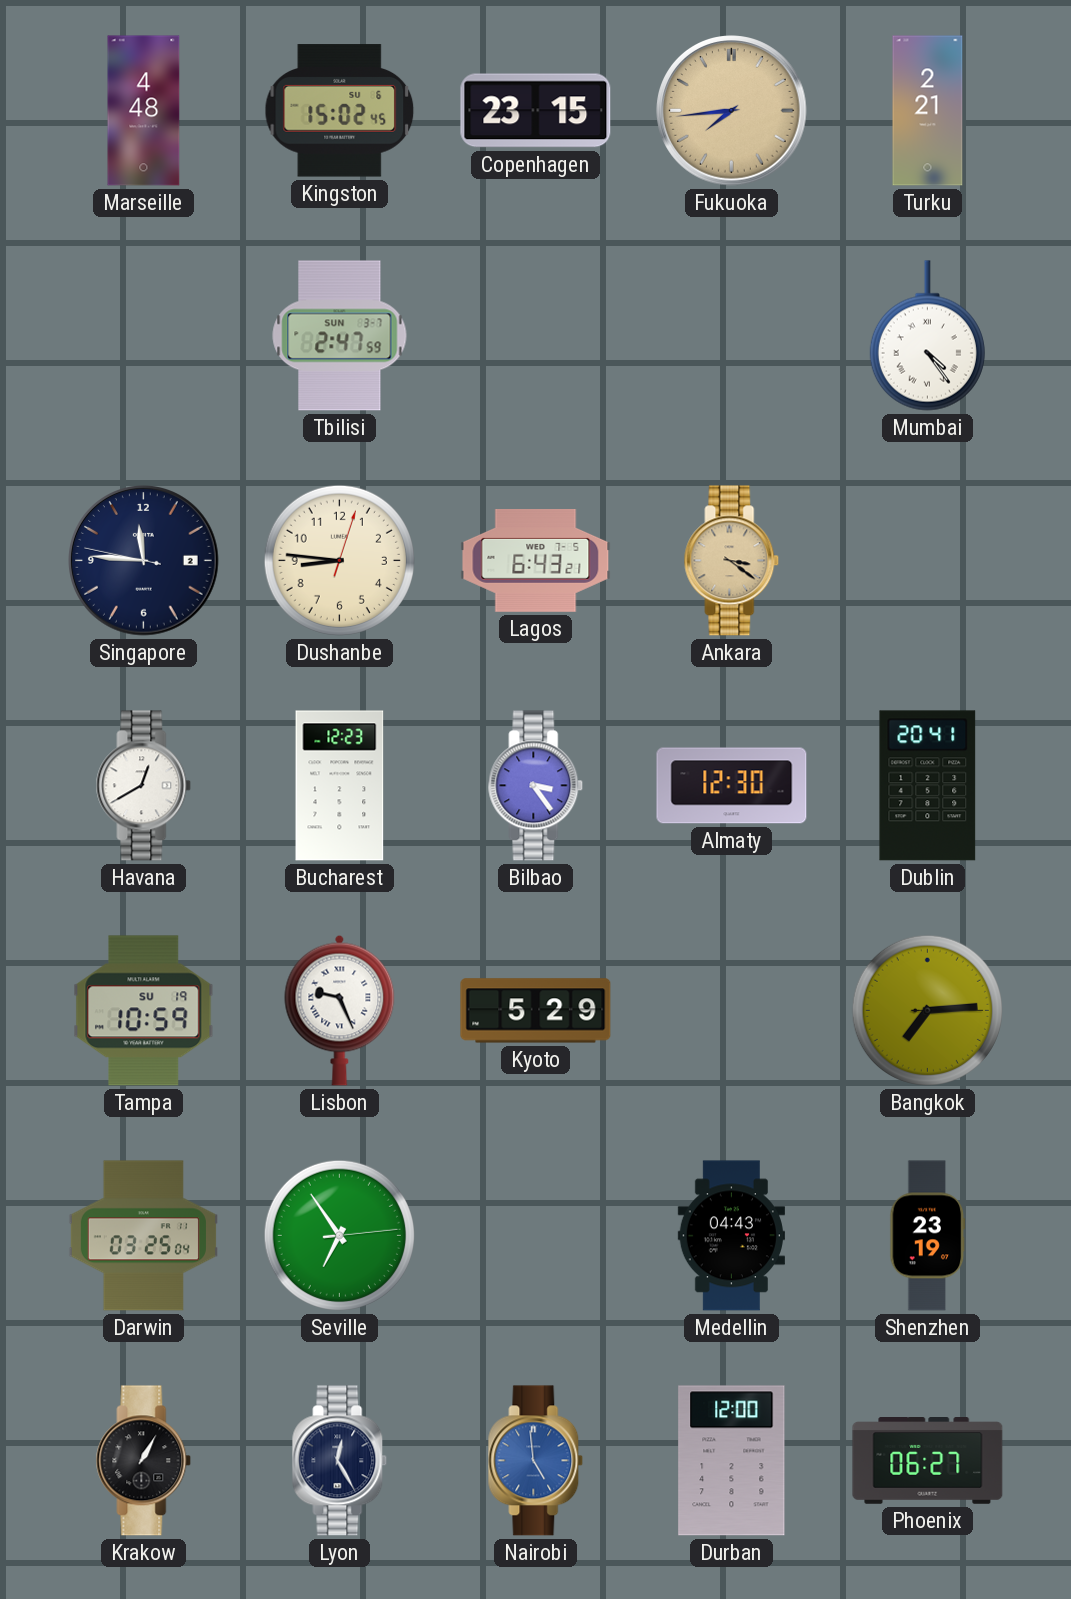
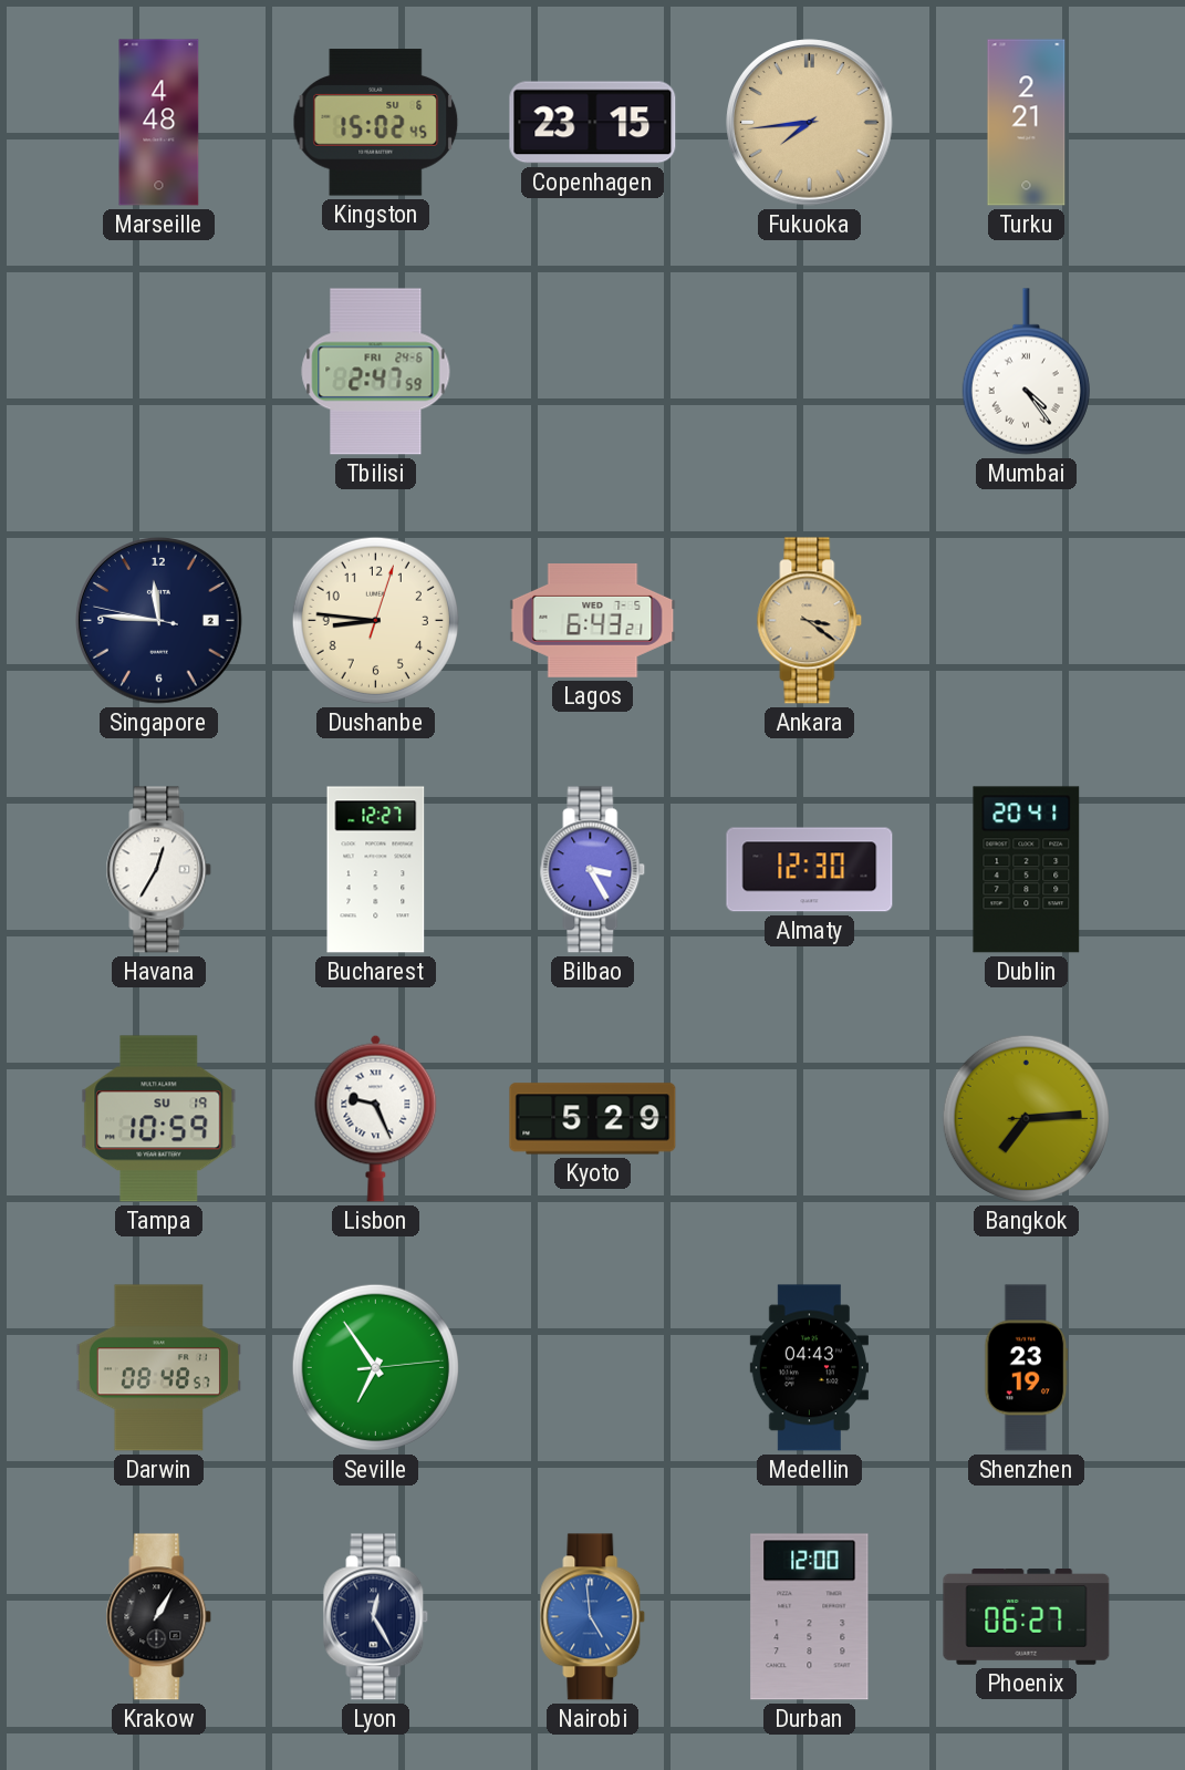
Tbilisi date: SUN 3-7 -> FRI 24-6
Havana: 12:40 -> 12:35
Bucharest: 12:23 -> 12:27
Bilbao: 3:24 -> 3:25
Darwin: 03:25 -> 08:48
